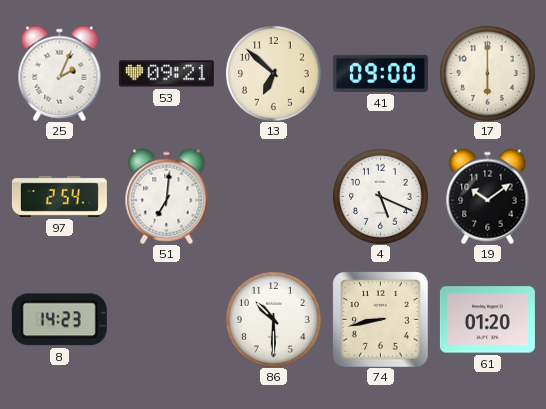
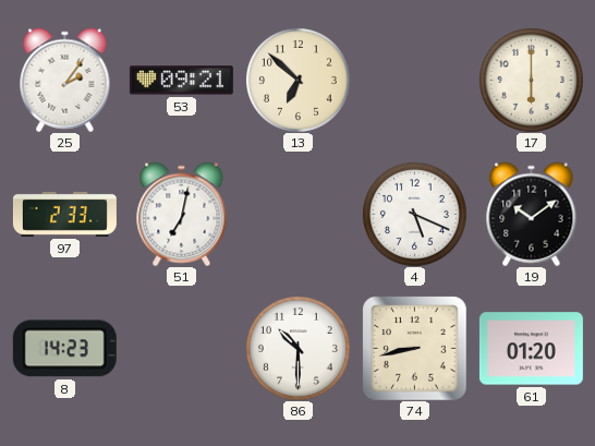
25: 2:04 -> 2:06
41: 09:00 -> none
97: 2:54 -> 2:33
51: 7:01 -> 7:02
